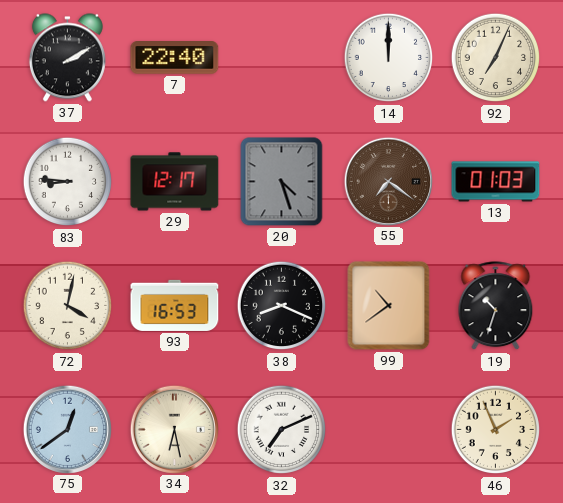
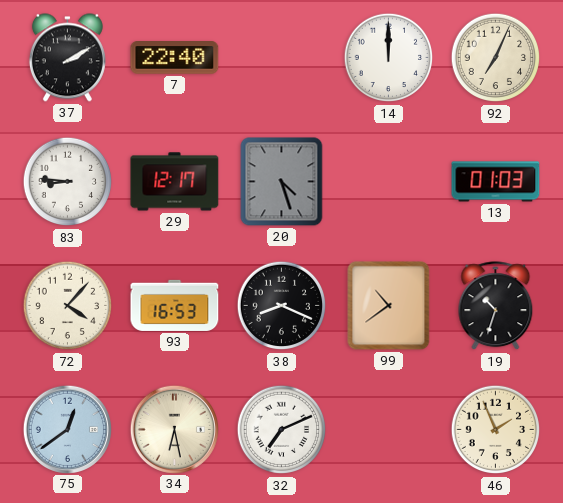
55: 7:21 -> none
72: 4:02 -> 4:07
